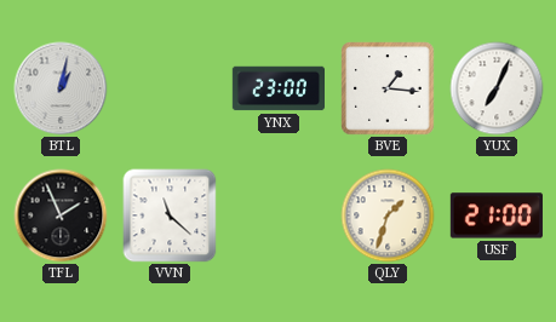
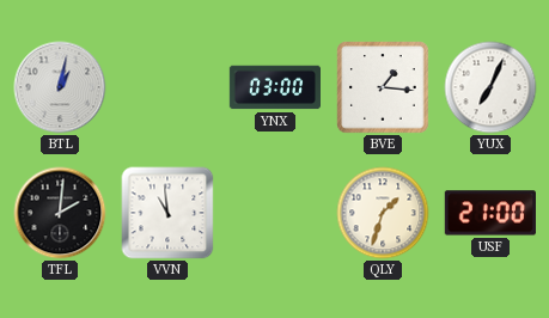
YNX: 23:00 -> 03:00
TFL: 1:56 -> 2:01
VVN: 11:22 -> 10:59
